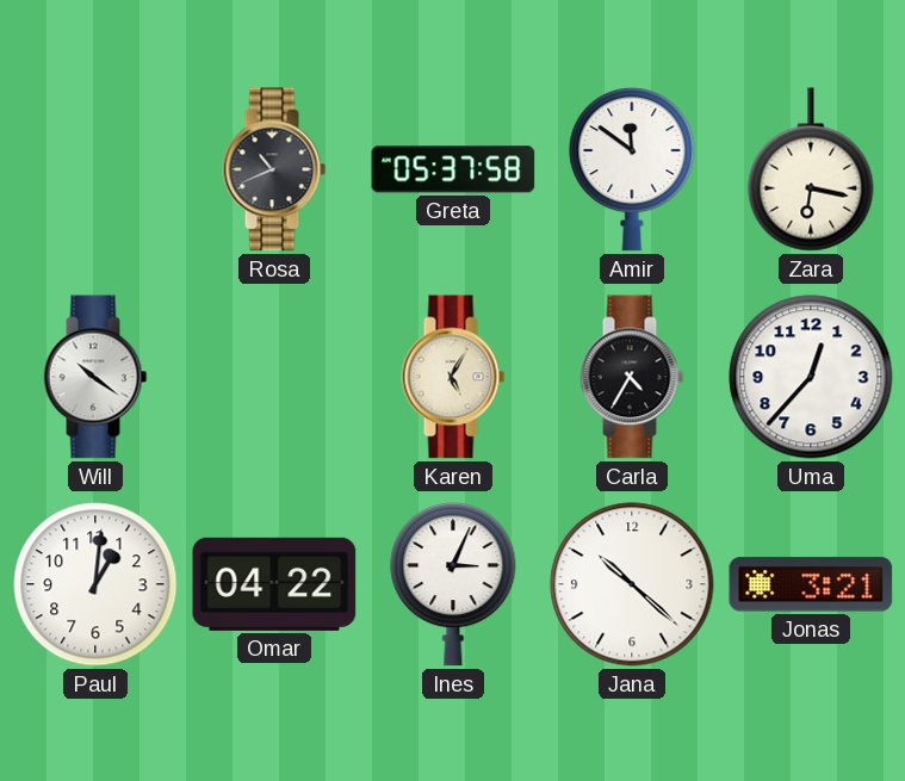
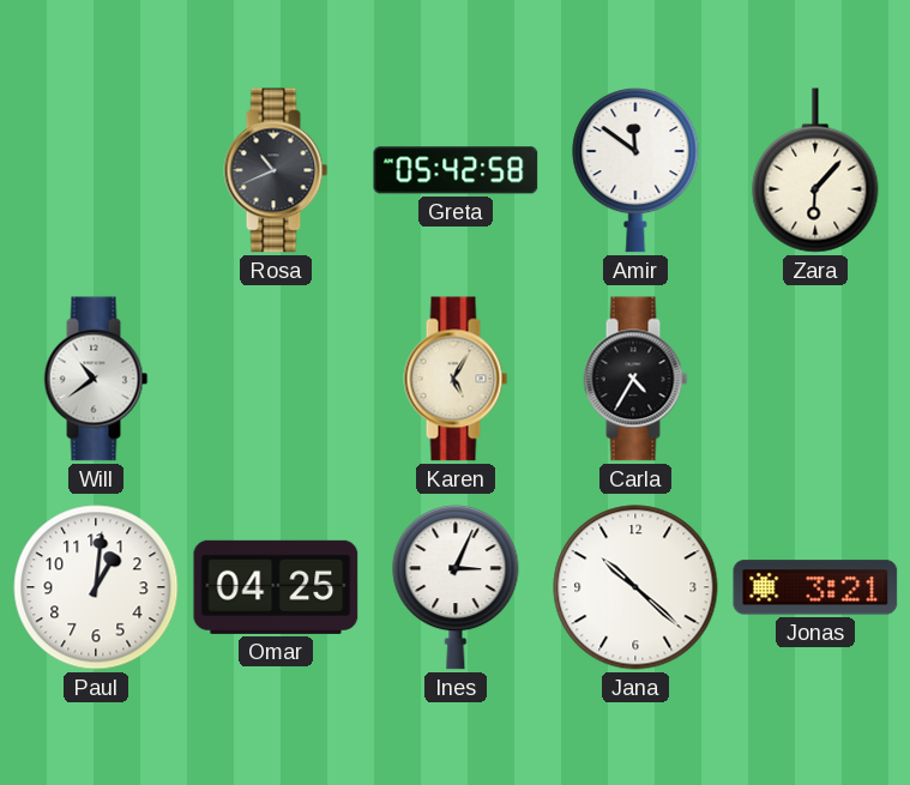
Greta: 05:37 -> 05:42
Zara: 6:17 -> 6:07
Will: 10:21 -> 10:39
Uma: 12:37 -> none
Omar: 04:22 -> 04:25
